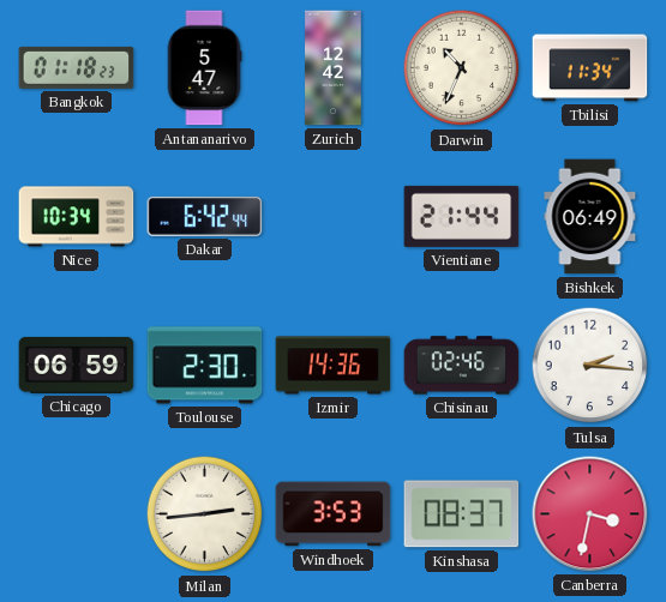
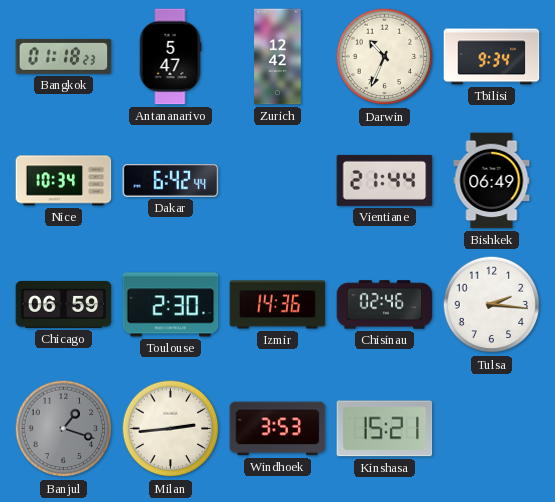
Tbilisi: 11:34 -> 9:34
Banjul: none -> 1:18
Kinshasa: 08:37 -> 15:21
Canberra: 3:32 -> none
